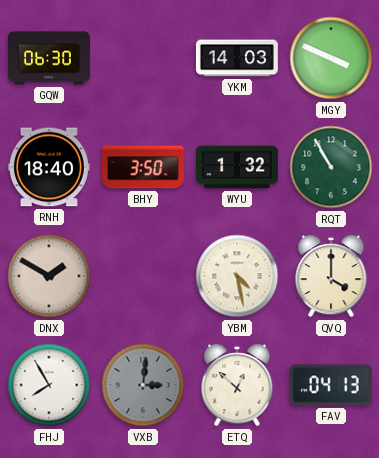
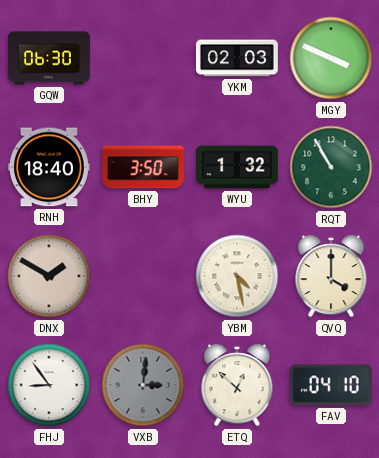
YKM: 14:03 -> 02:03
FHJ: 7:55 -> 8:54
FAV: 04:13 -> 04:10
